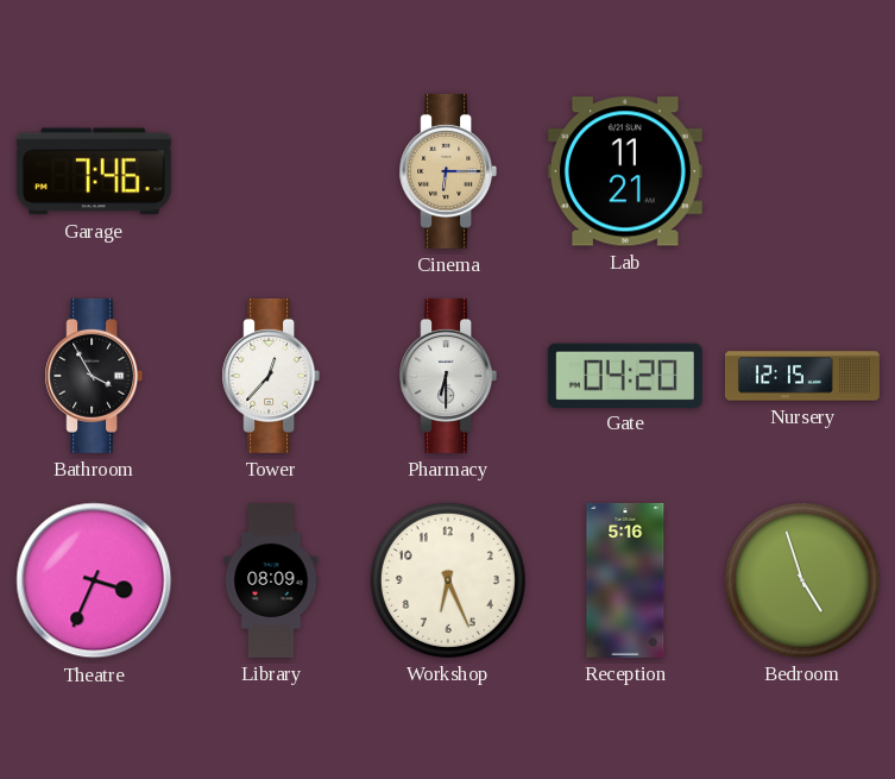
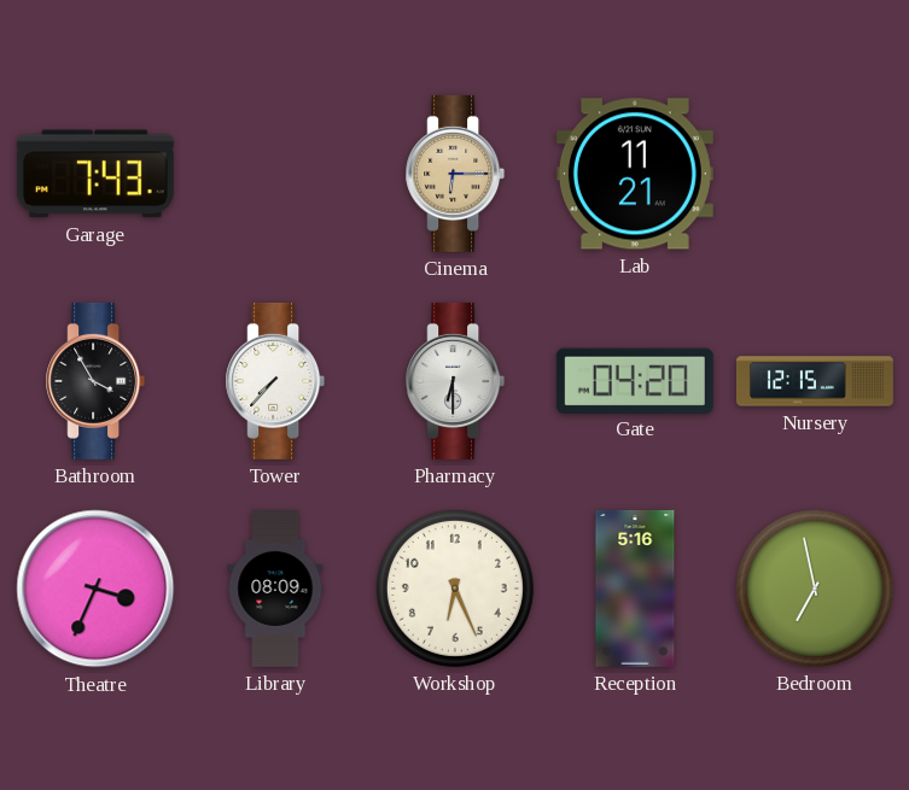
Garage: 7:46 -> 7:43
Tower: 12:37 -> 7:37
Bedroom: 4:57 -> 6:58
